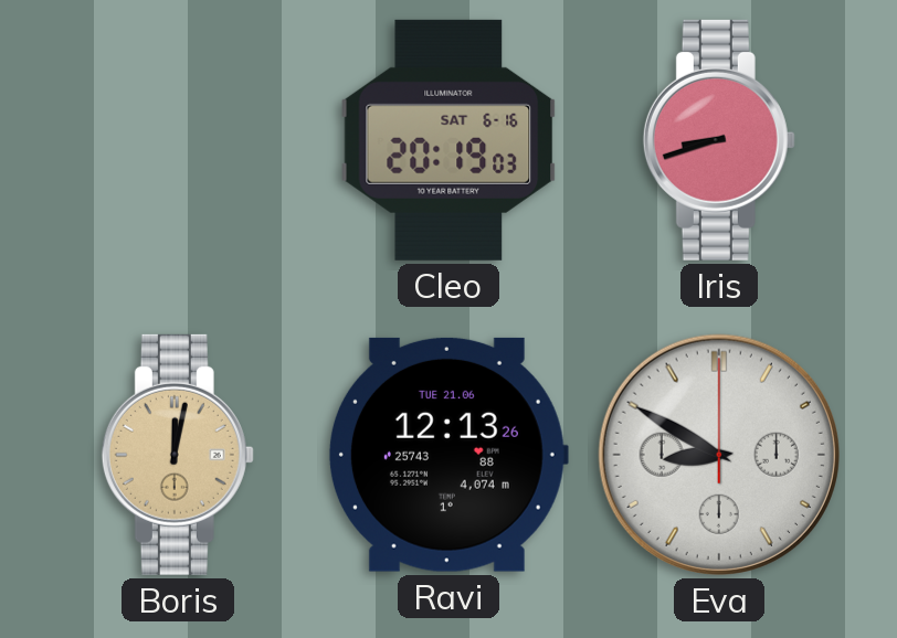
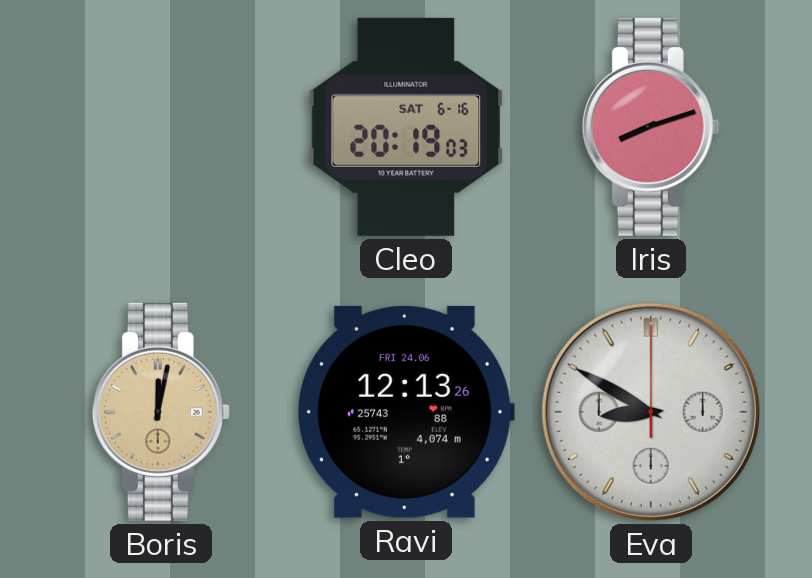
Iris: 8:42 -> 8:12
Ravi date: TUE 21.06 -> FRI 24.06
